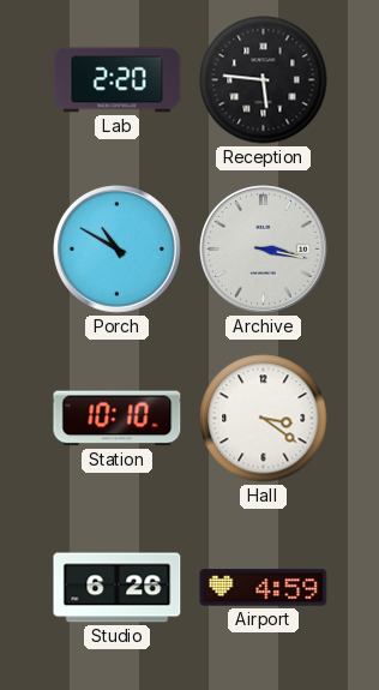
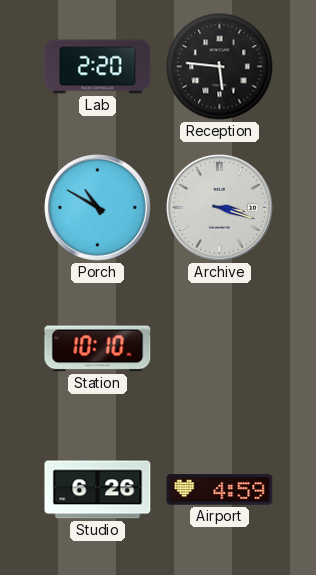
Archive: 3:17 -> 3:18
Hall: 3:21 -> none
